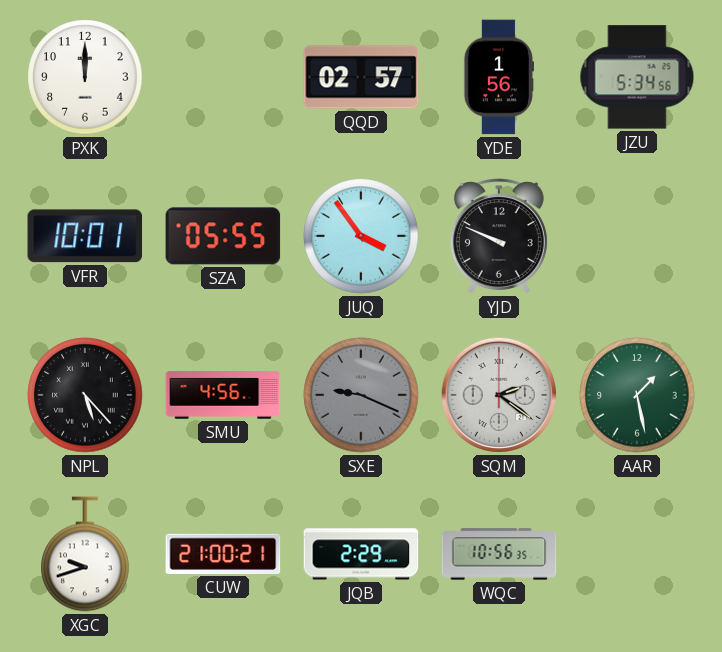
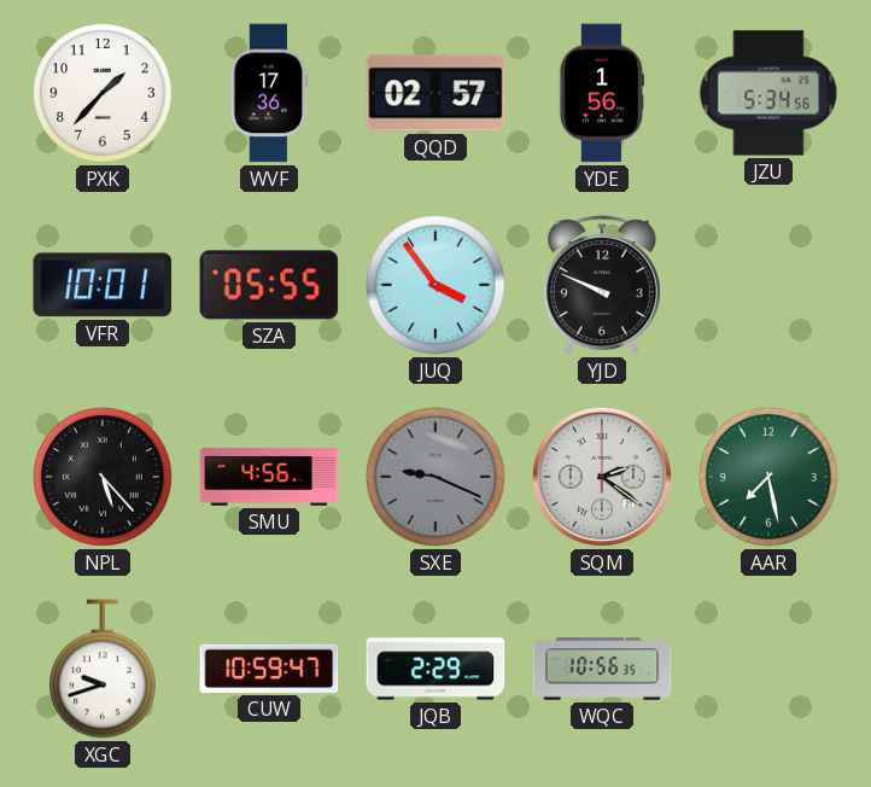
PXK: 12:00 -> 1:37
WVF: none -> 17:36
AAR: 1:28 -> 7:28
CUW: 21:00 -> 10:59
